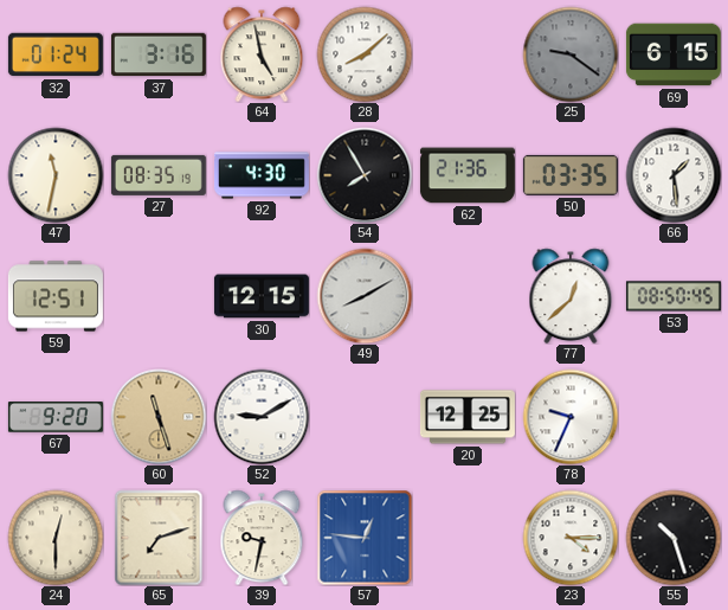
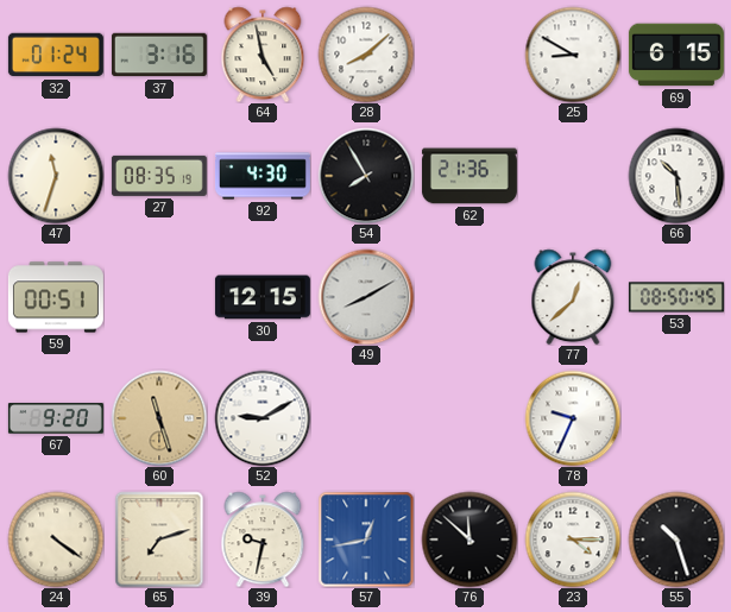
25: 9:21 -> 8:50
25 dial: grey -> white
47: 11:32 -> 11:33
50: 03:35 -> none
66: 1:29 -> 10:29
59: 12:51 -> 00:51
20: 12:25 -> none
24: 12:30 -> 4:21
57: 12:46 -> 12:43
76: none -> 11:52
